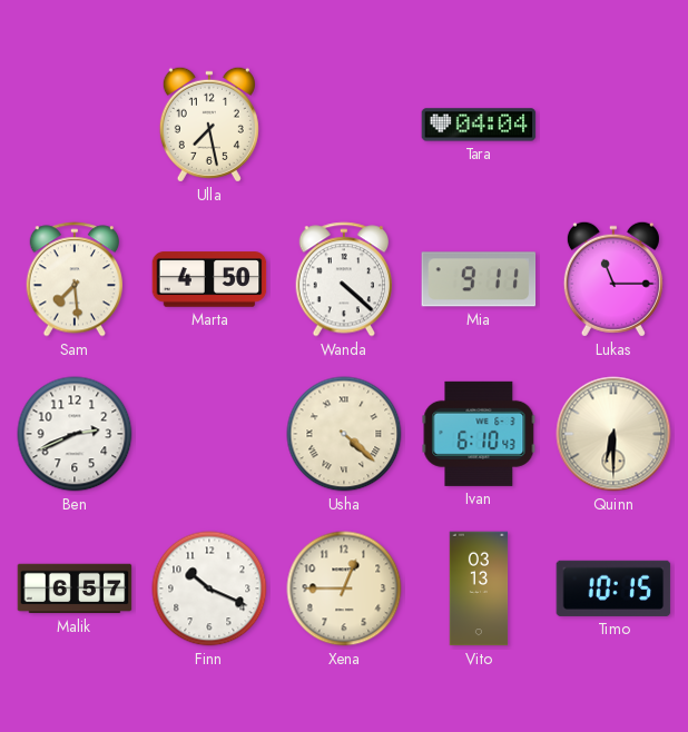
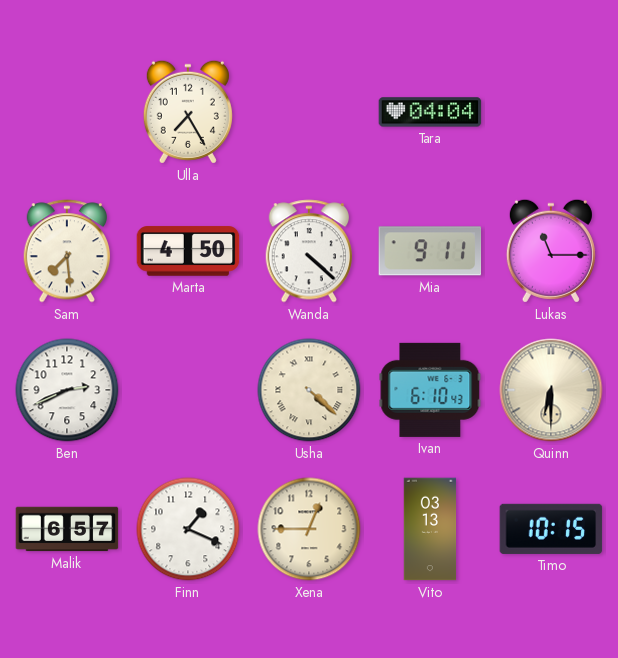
Ulla: 7:28 -> 7:25
Finn: 10:19 -> 1:19
